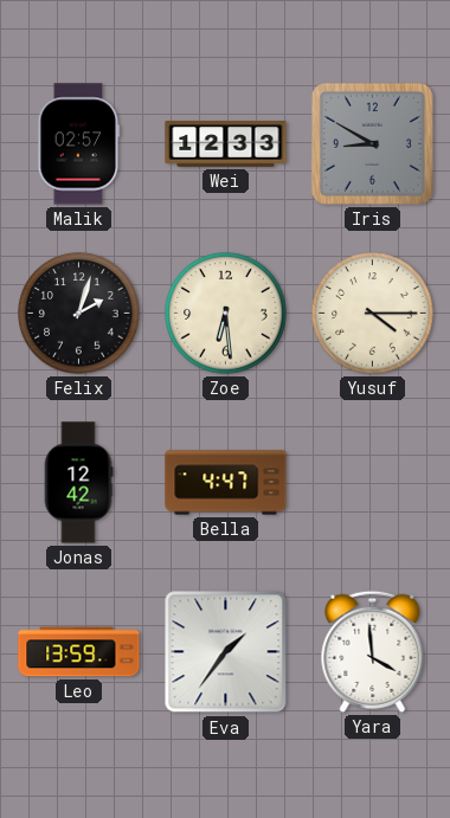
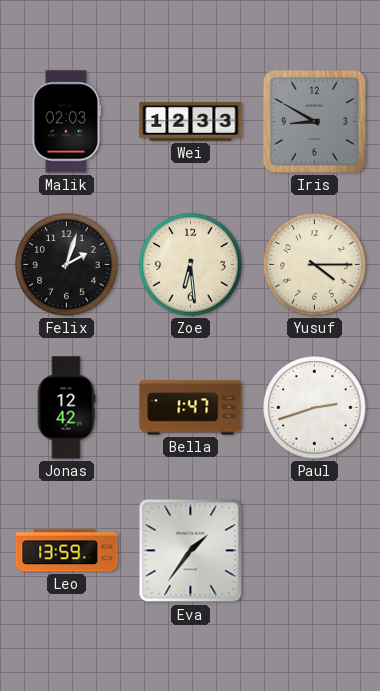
Malik: 02:57 -> 02:03
Bella: 4:47 -> 1:47
Paul: none -> 2:42
Yara: 3:59 -> none
